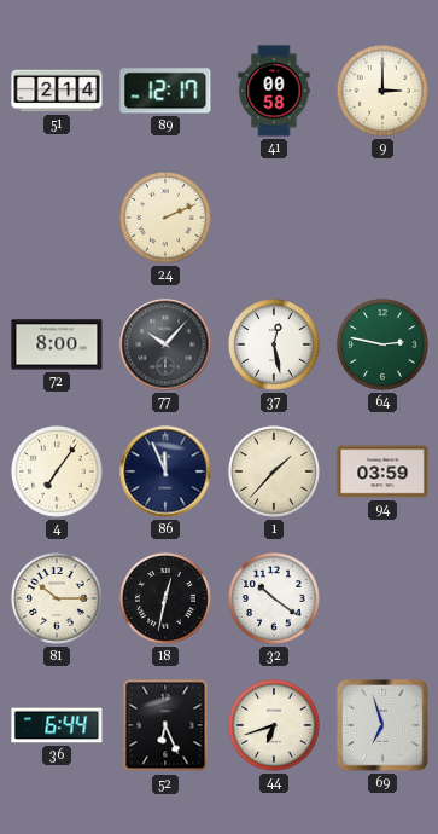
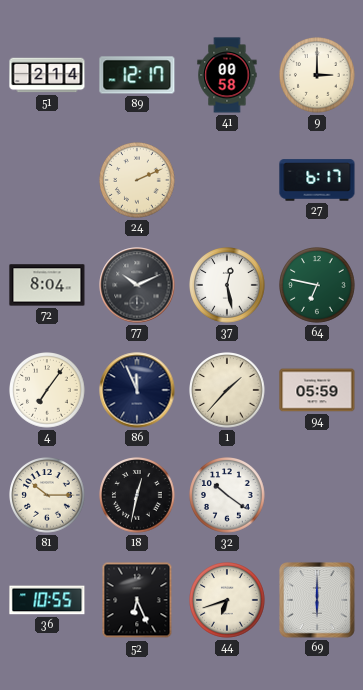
27: none -> 6:17
72: 8:00 -> 8:04
77: 10:07 -> 10:11
64: 2:47 -> 6:47
94: 03:59 -> 05:59
36: 6:44 -> 10:55
69: 6:57 -> 6:00
